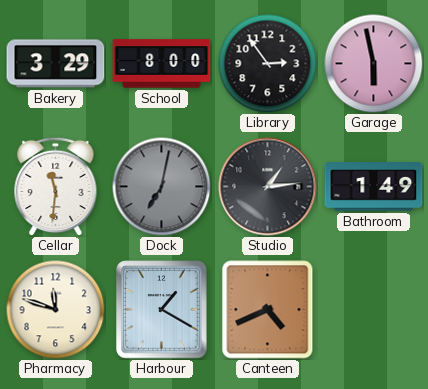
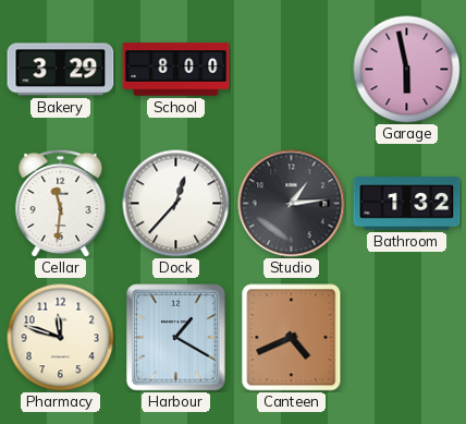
Library: 2:54 -> none
Dock: 7:02 -> 12:37
Dock dial: grey -> white
Bathroom: 1:49 -> 1:32
